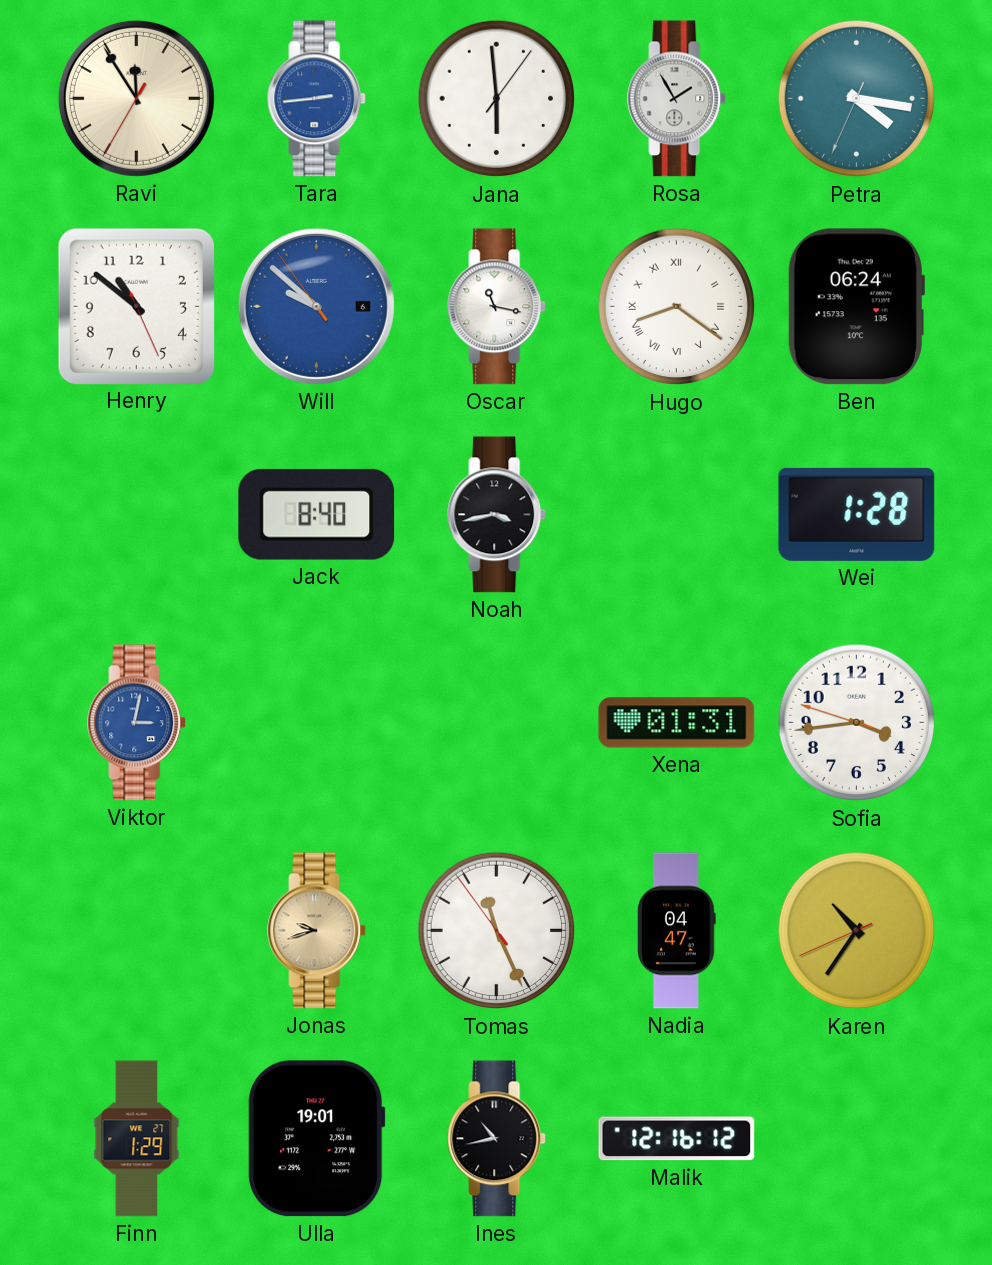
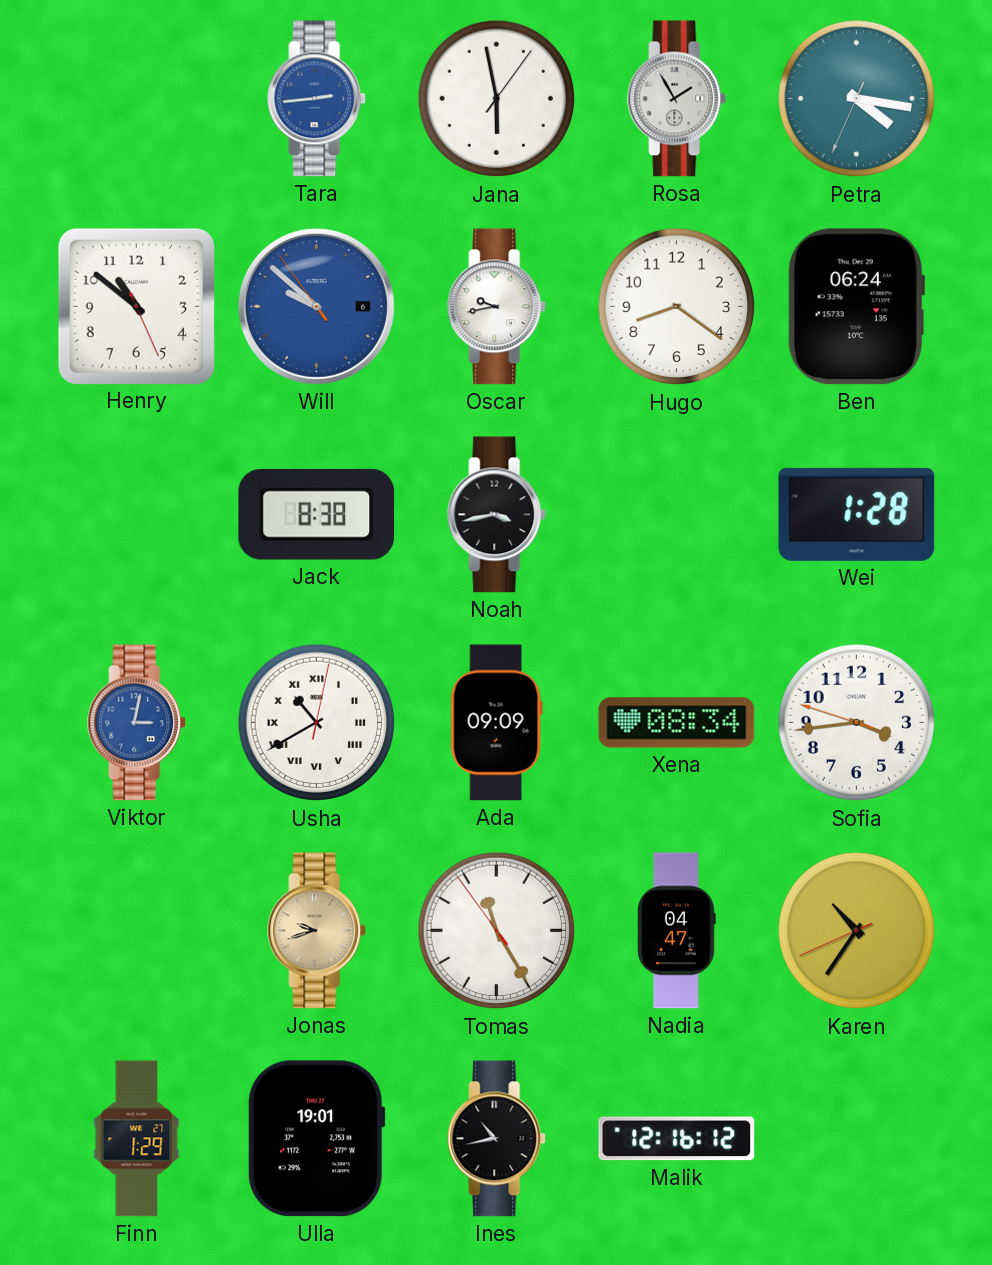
Ravi: 11:54 -> none
Jana: 5:59 -> 5:58
Oscar: 11:17 -> 9:43
Hugo numerals: Roman -> Arabic
Jack: 8:40 -> 8:38
Usha: none -> 10:40
Ada: none -> 09:09
Xena: 01:31 -> 08:34
Tomas: 11:25 -> 11:24
